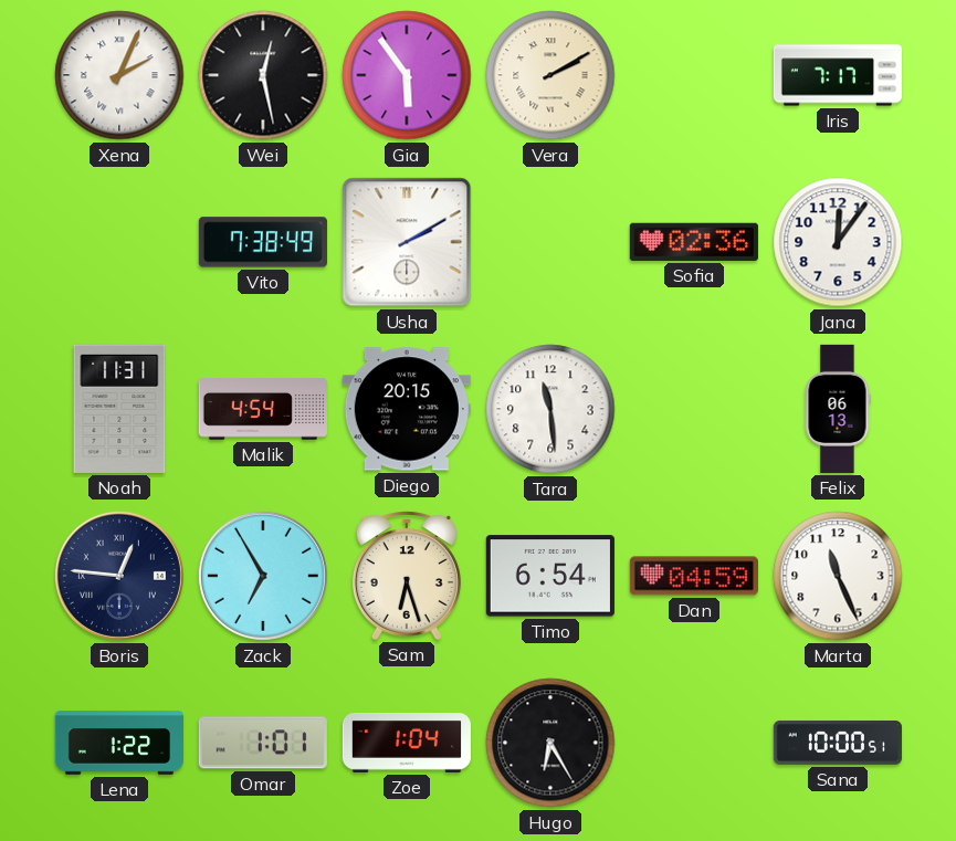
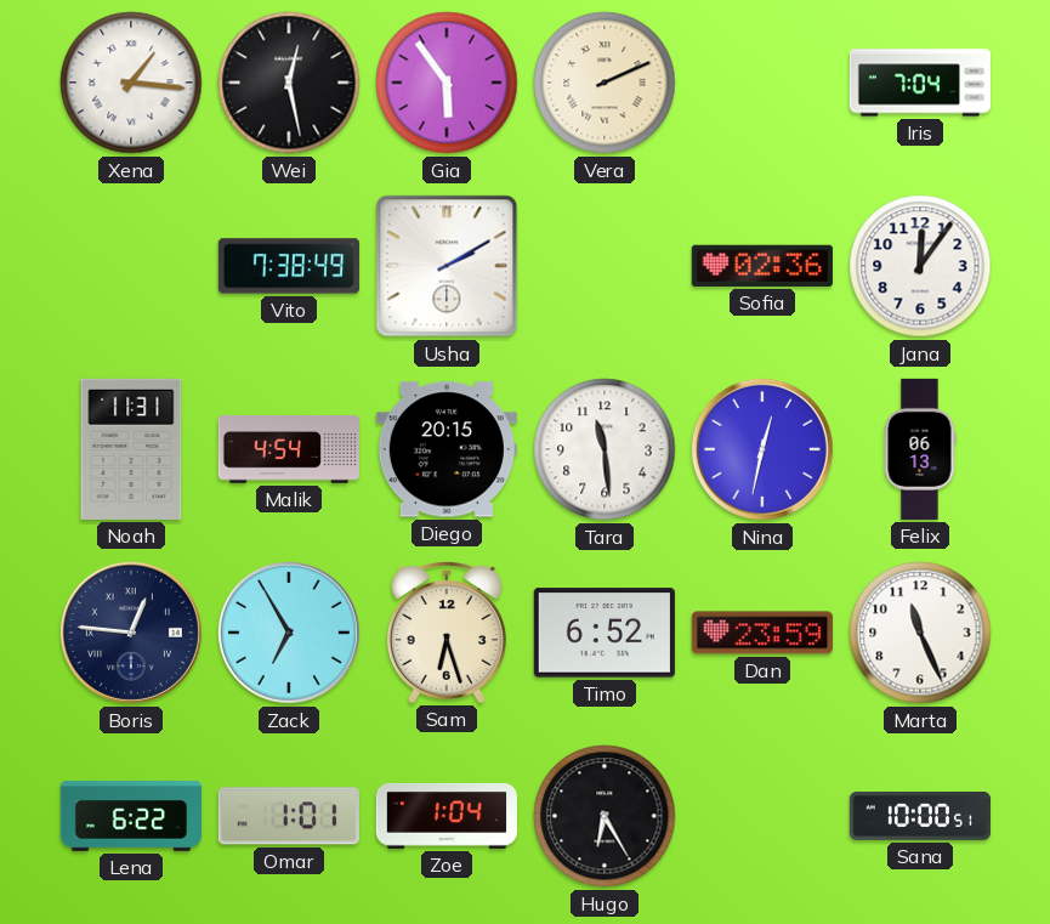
Xena: 2:04 -> 1:16
Vera: 2:10 -> 2:11
Iris: 7:17 -> 7:04
Nina: none -> 12:32
Timo: 6:54 -> 6:52
Dan: 04:59 -> 23:59
Lena: 1:22 -> 6:22
